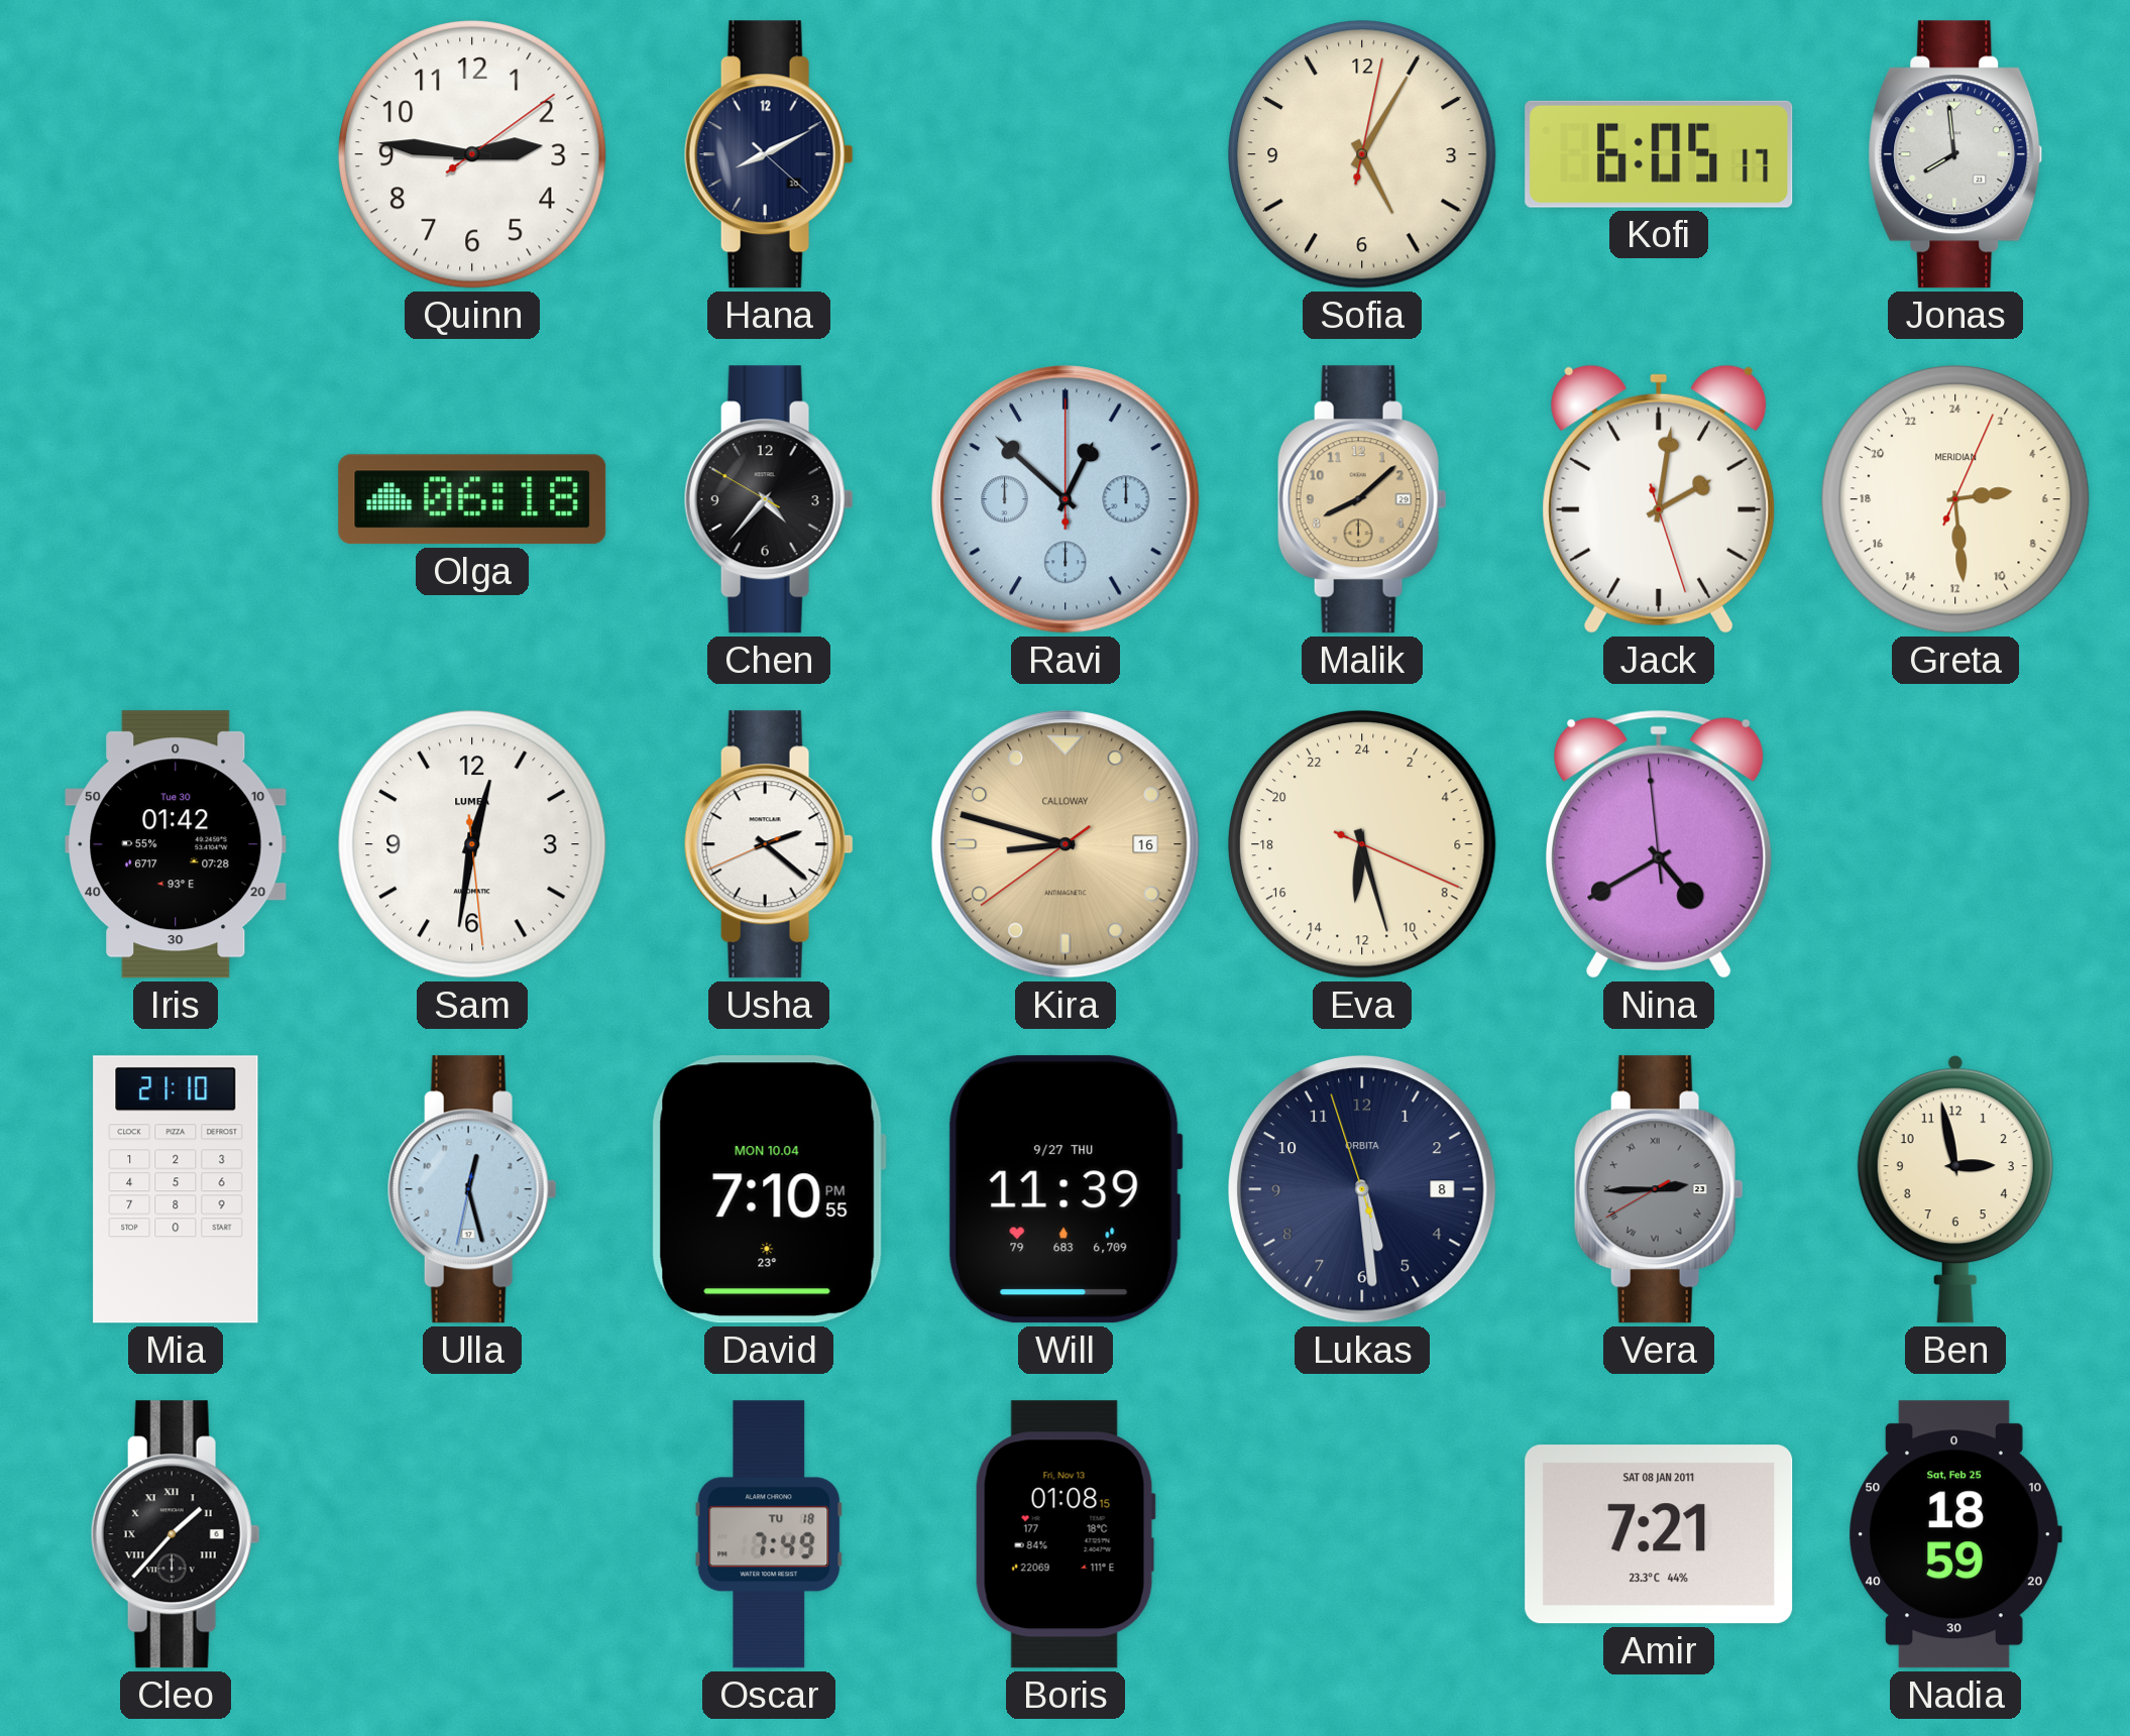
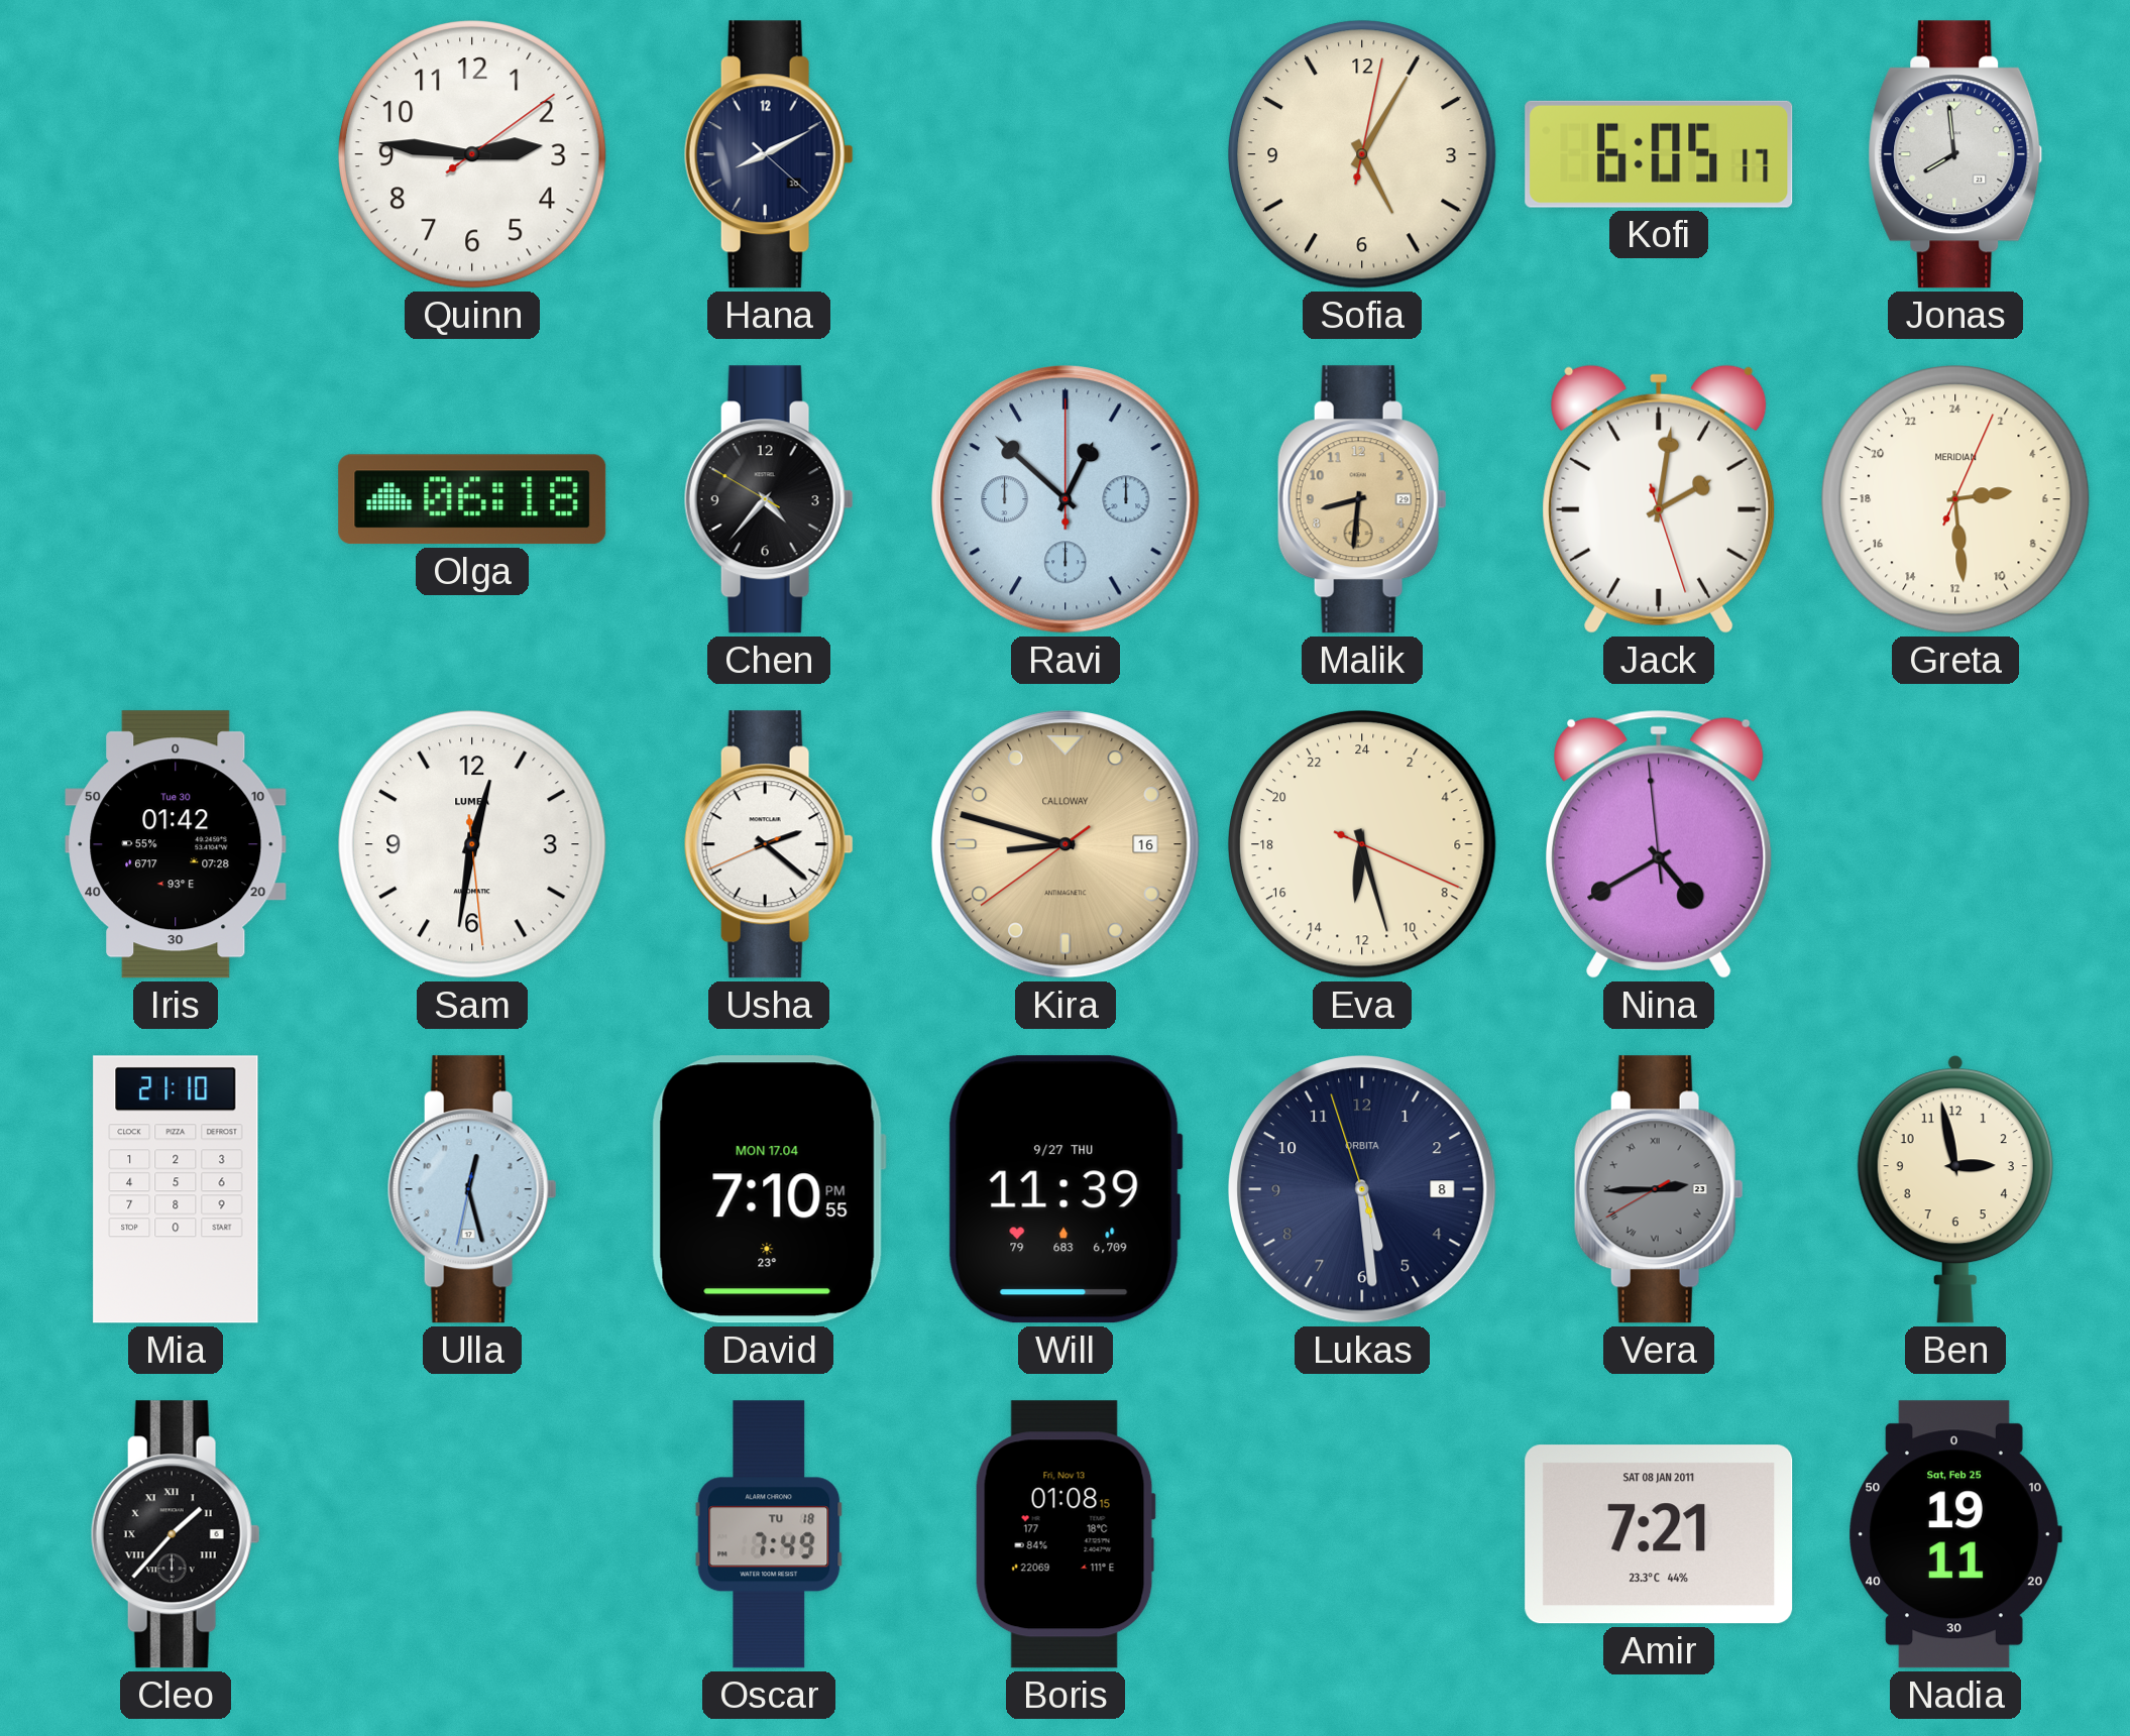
Malik: 8:08 -> 8:31
David date: MON 10.04 -> MON 17.04
Nadia: 18:59 -> 19:11
